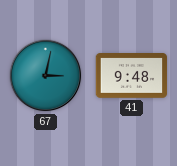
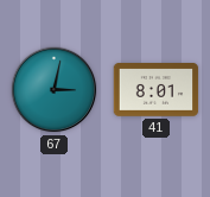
41: 9:48 -> 8:01
